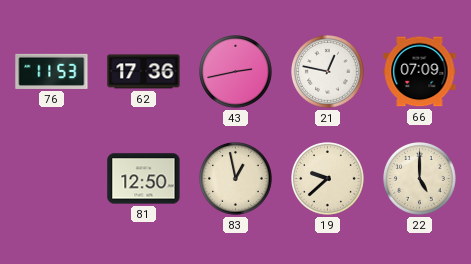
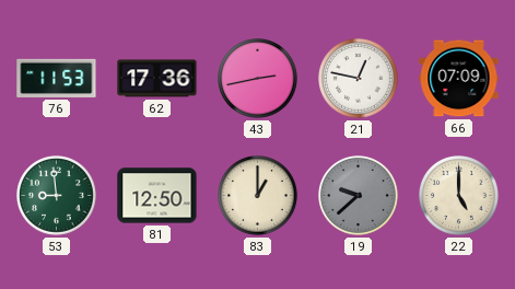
53: none -> 8:59
83: 12:58 -> 1:00
19 dial: cream -> grey
